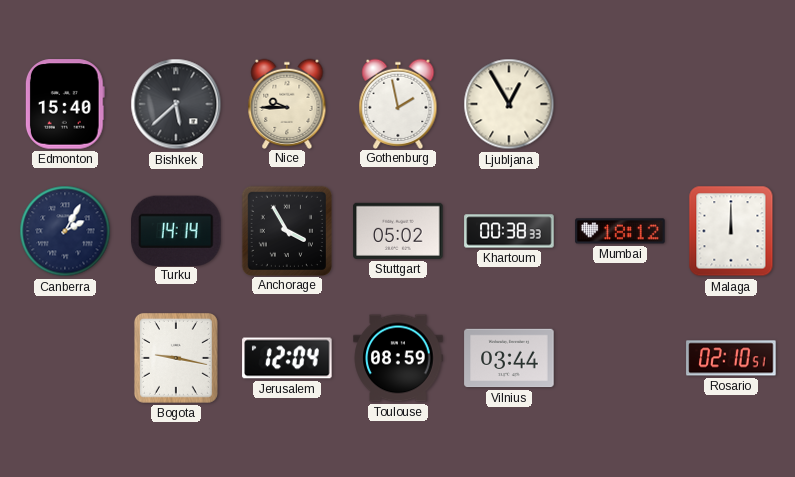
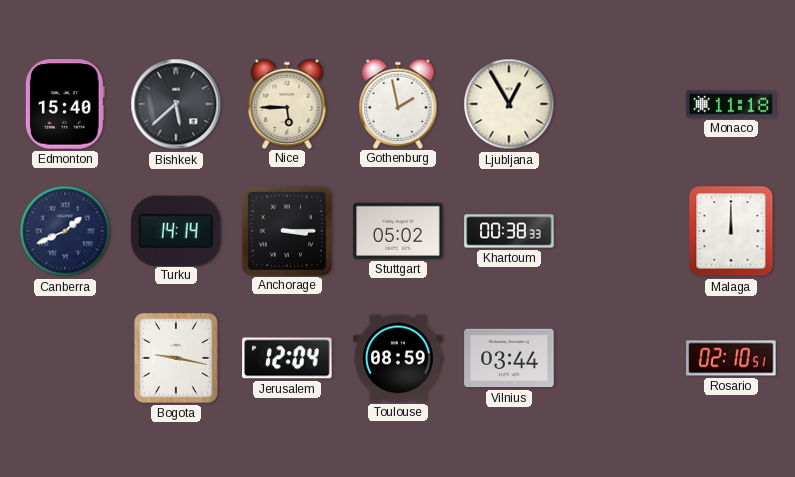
Nice: 9:45 -> 5:45
Monaco: none -> 11:18
Canberra: 2:05 -> 1:41
Anchorage: 3:55 -> 3:15
Mumbai: 18:12 -> none
